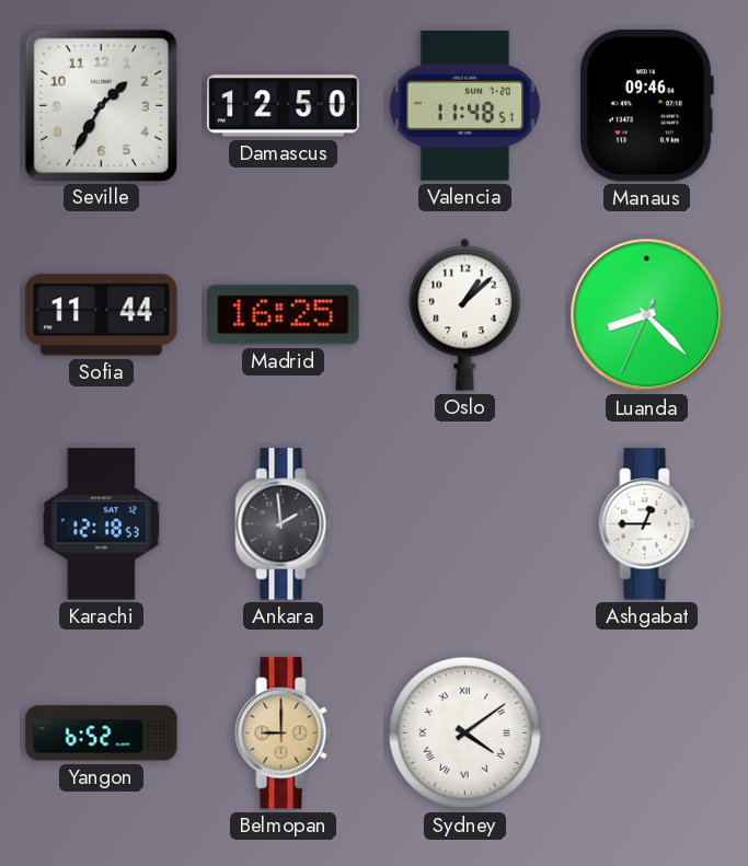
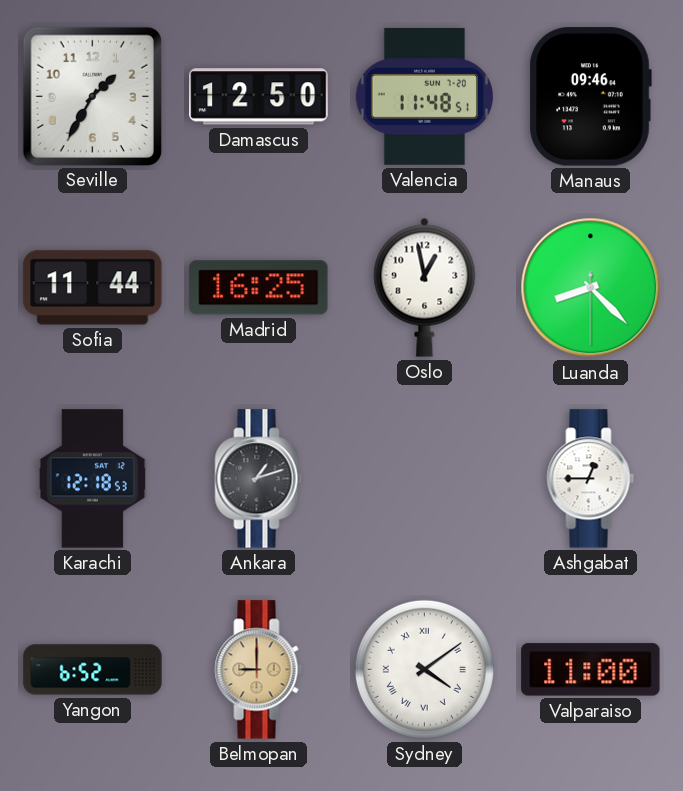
Oslo: 1:08 -> 12:58
Luanda: 8:22:34 -> 8:22:30
Ankara: 1:59 -> 1:12
Valparaiso: none -> 11:00
